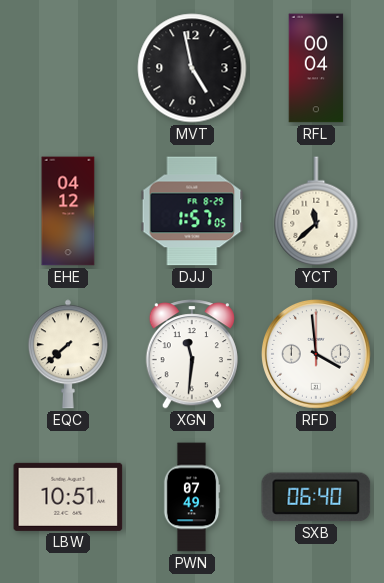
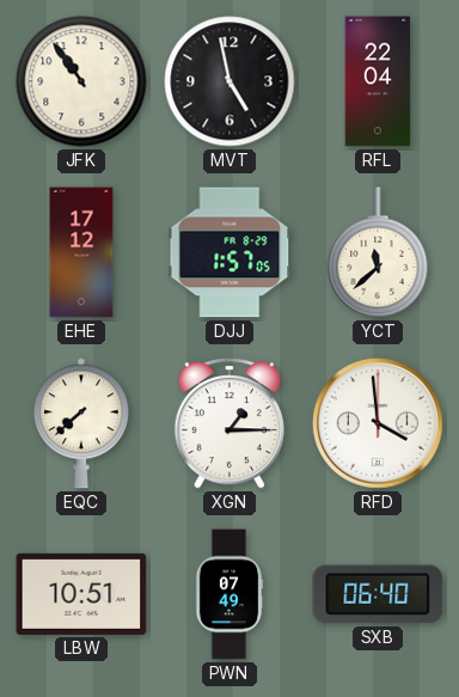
JFK: none -> 10:54
RFL: 00:04 -> 22:04
EHE: 04:12 -> 17:12
XGN: 11:31 -> 1:15
